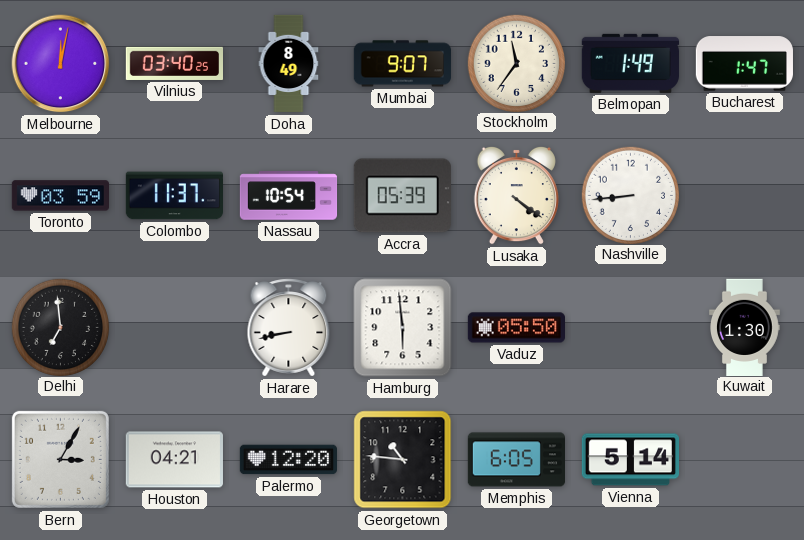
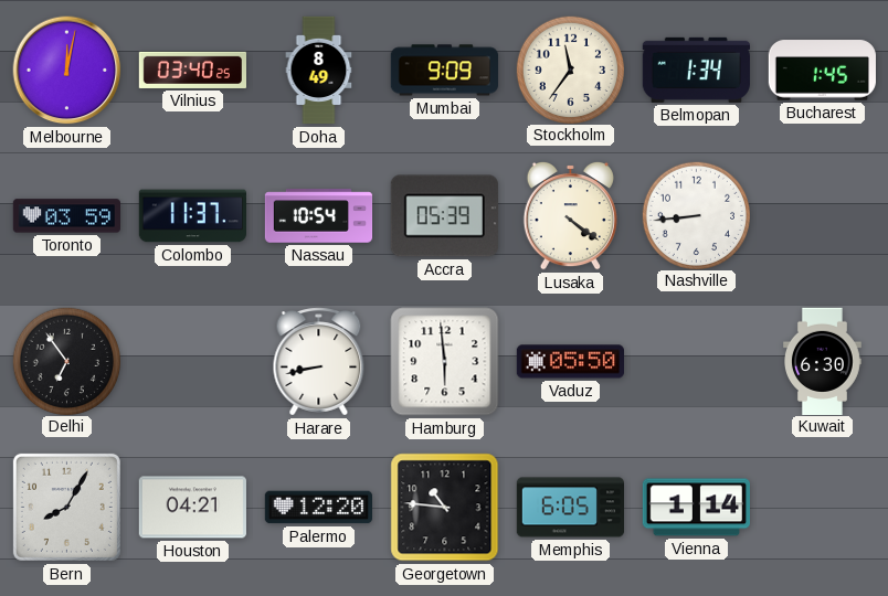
Mumbai: 9:07 -> 9:09
Belmopan: 1:49 -> 1:34
Bucharest: 1:47 -> 1:45
Delhi: 6:59 -> 6:54
Kuwait: 1:30 -> 6:30
Bern: 3:05 -> 8:05
Vienna: 5:14 -> 1:14
